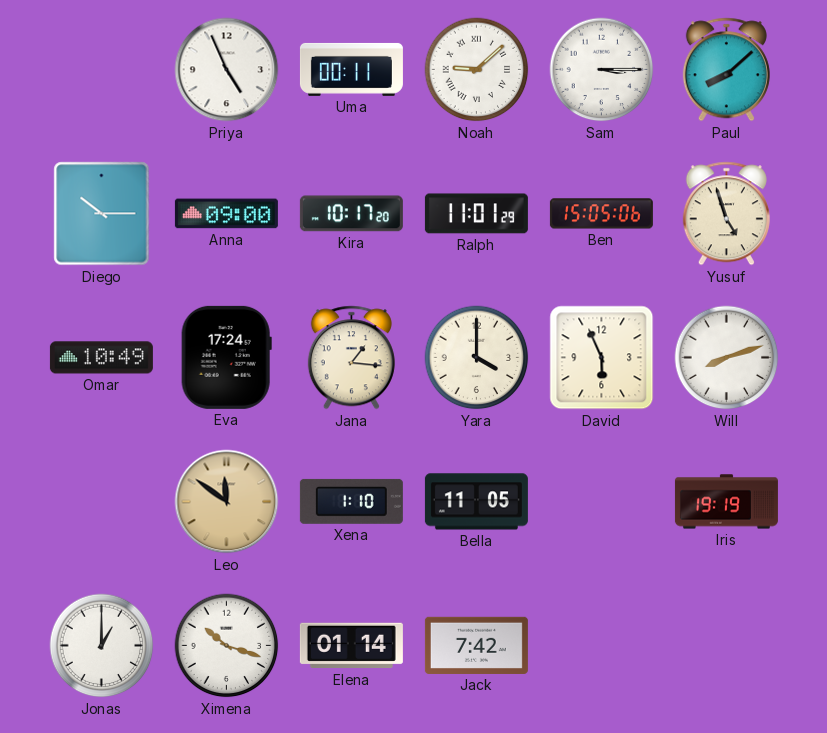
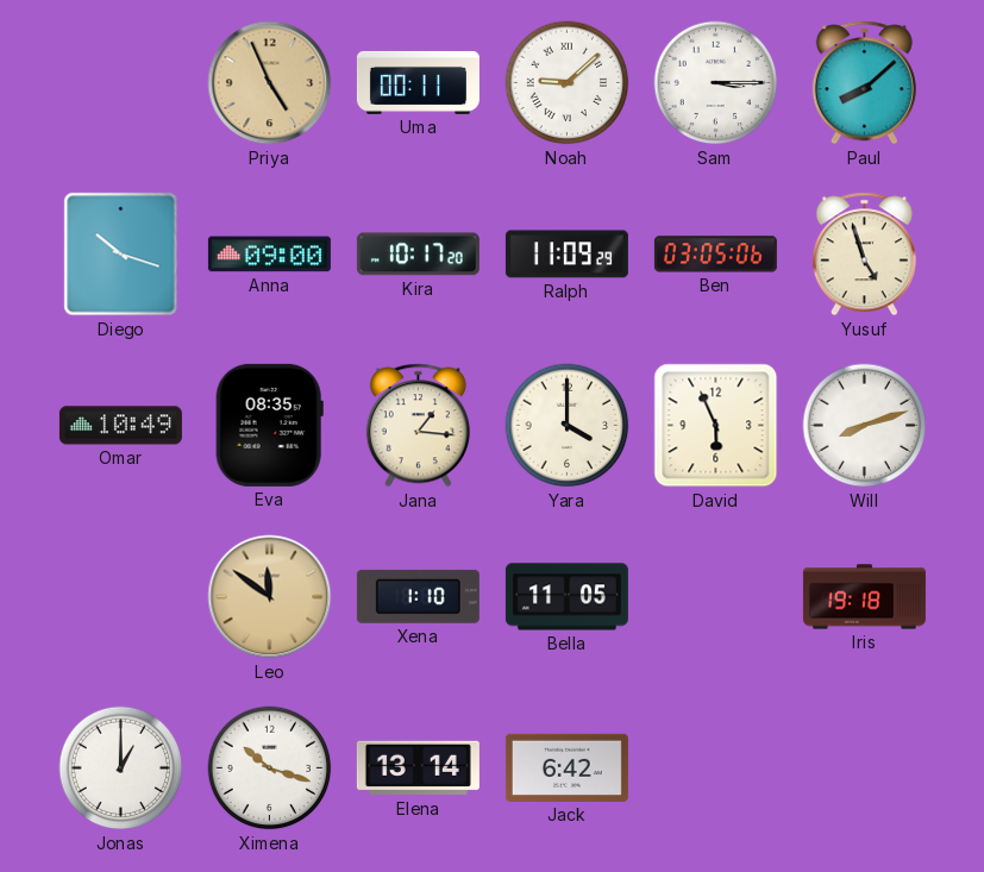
Priya dial: white -> champagne
Diego: 10:15 -> 10:18
Ralph: 11:01 -> 11:09
Ben: 15:05 -> 03:05
Eva: 17:24 -> 08:35
Iris: 19:19 -> 19:18
Elena: 01:14 -> 13:14
Jack: 7:42 -> 6:42
